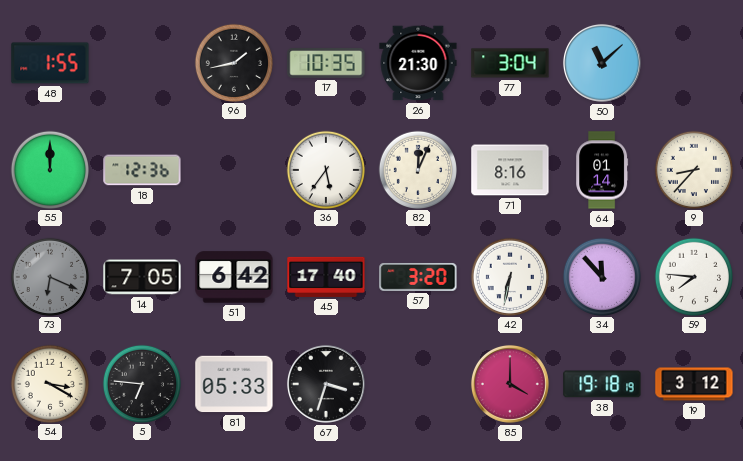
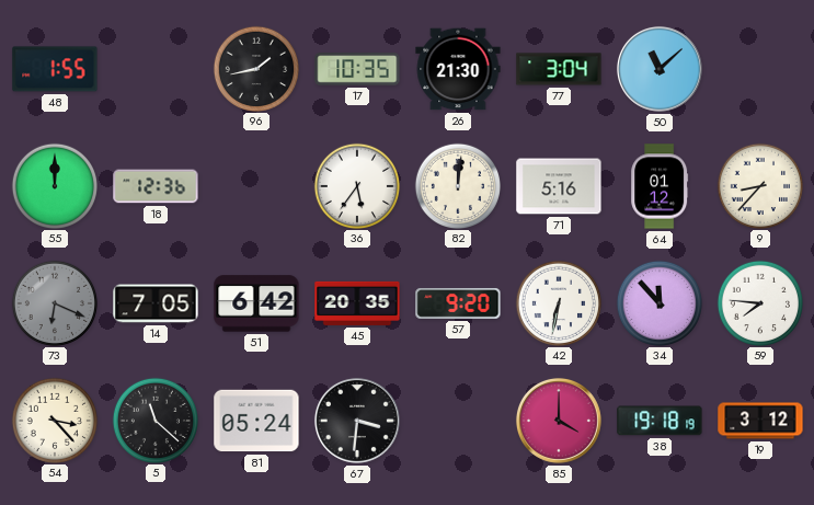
82: 12:04 -> 12:01
71: 8:16 -> 5:16
64: 01:14 -> 01:12
45: 17:40 -> 20:35
57: 3:20 -> 9:20
54: 3:20 -> 3:23
5: 6:46 -> 11:22
81: 05:33 -> 05:24
67: 3:33 -> 3:31
